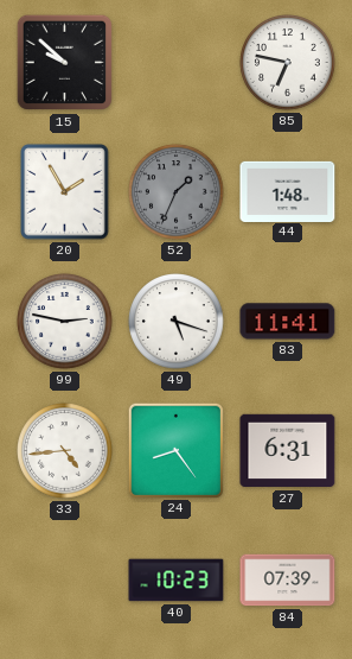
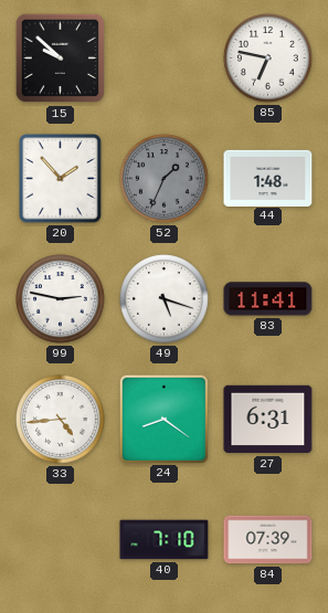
20: 1:55 -> 1:53
24: 8:24 -> 8:21
40: 10:23 -> 7:10
